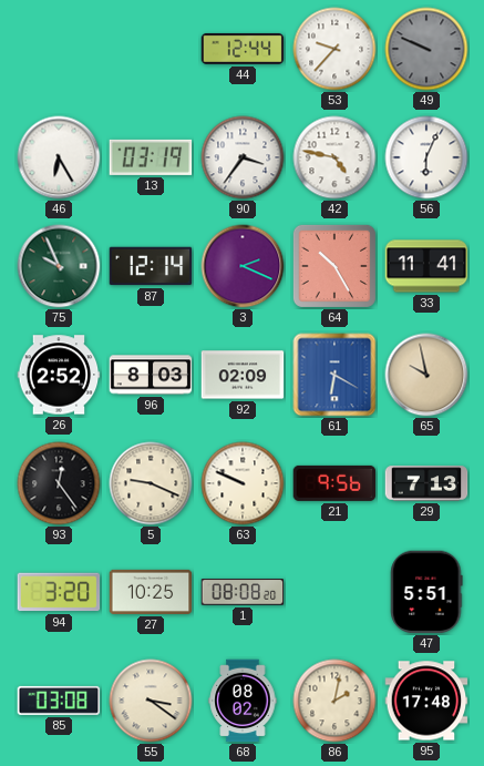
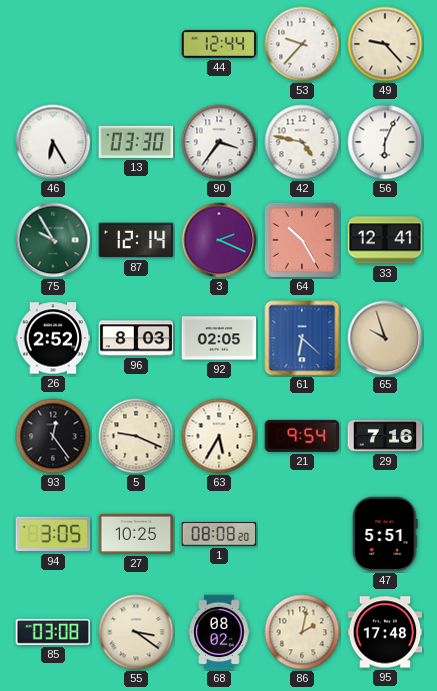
49: 9:49 -> 9:23
49 dial: grey -> cream
13: 03:19 -> 03:30
75: 9:56 -> 9:55
33: 11:41 -> 12:41
92: 02:09 -> 02:05
61: 6:20 -> 6:22
65: 9:58 -> 9:57
63: 9:49 -> 5:35
21: 9:56 -> 9:54
29: 7:13 -> 7:16
94: 3:20 -> 3:05
